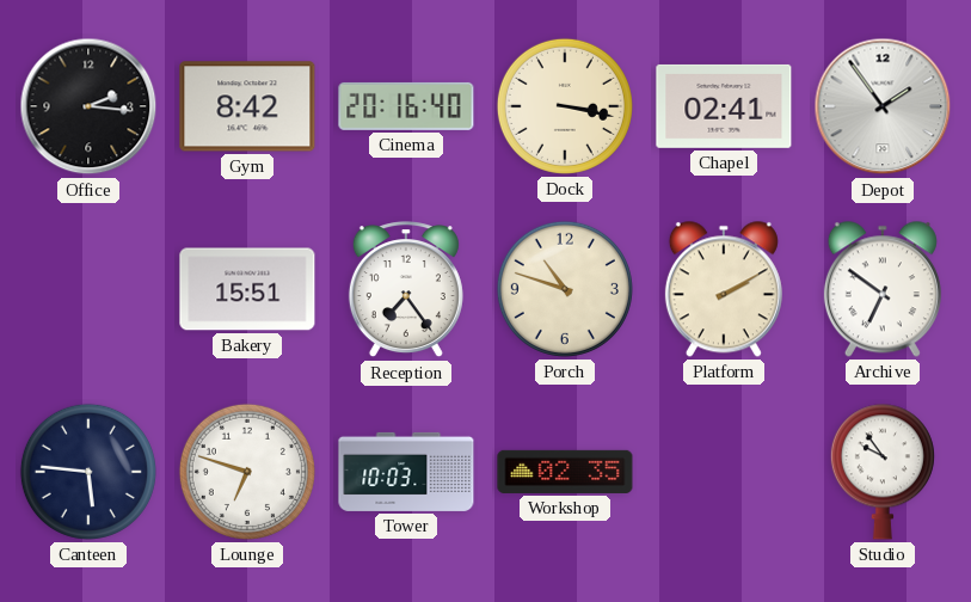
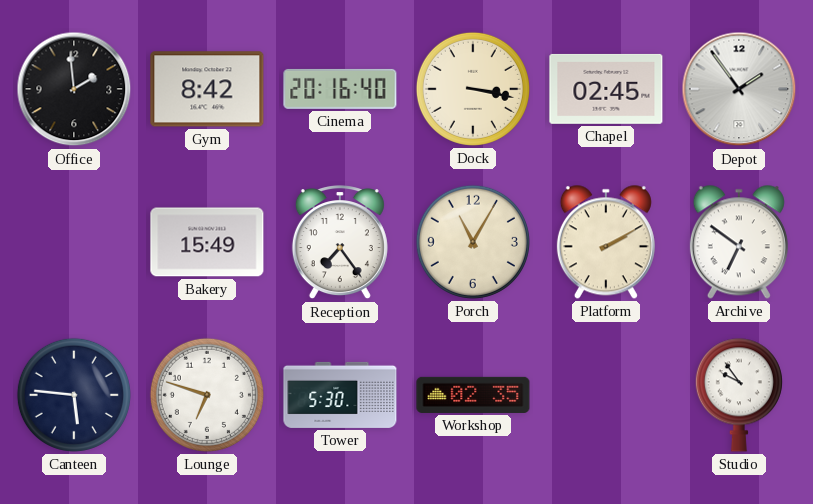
Office: 2:16 -> 1:59
Chapel: 02:41 -> 02:45
Bakery: 15:51 -> 15:49
Porch: 10:48 -> 11:05
Tower: 10:03 -> 5:30
